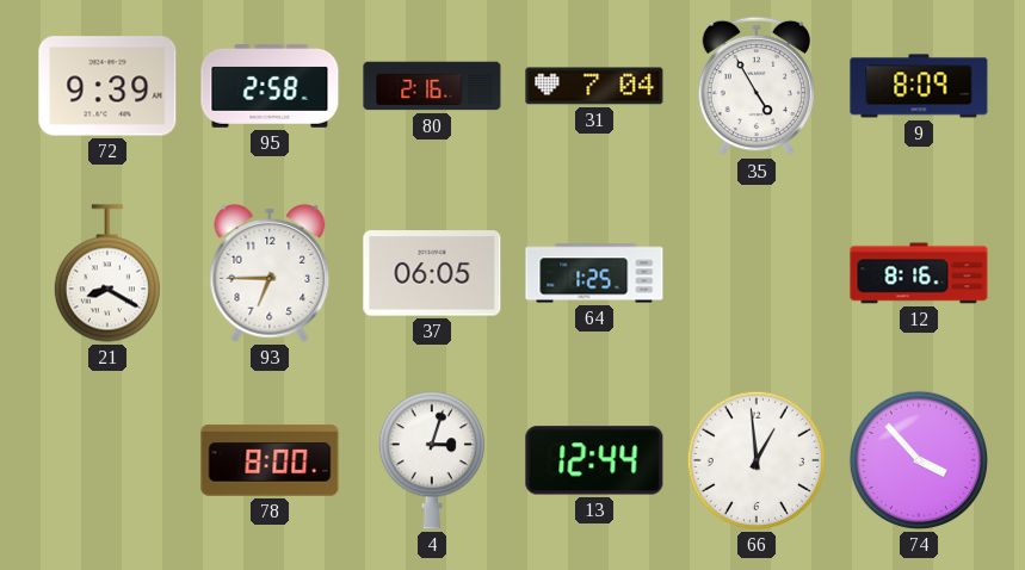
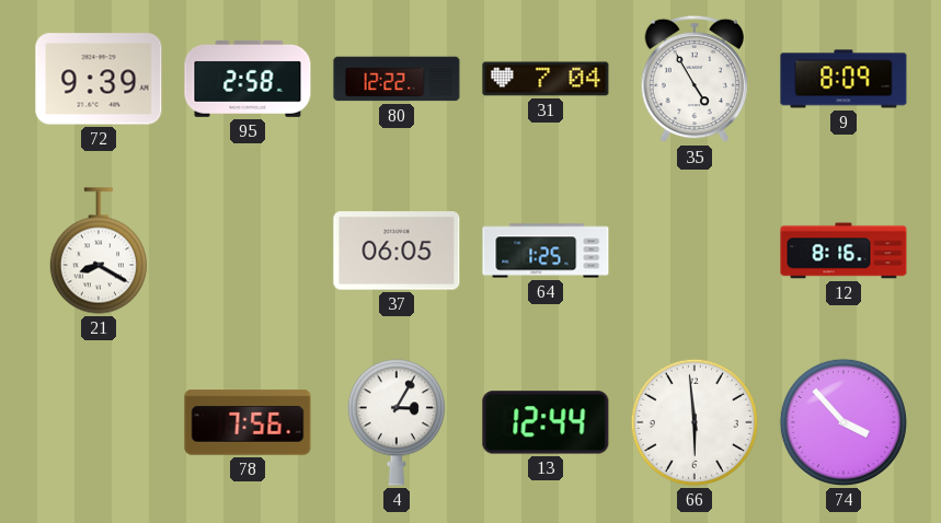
80: 2:16 -> 12:22
93: 6:45 -> none
78: 8:00 -> 7:56
4: 3:03 -> 3:05
66: 12:59 -> 5:59
